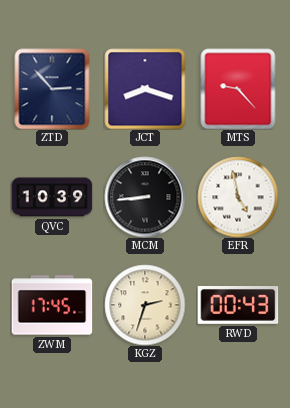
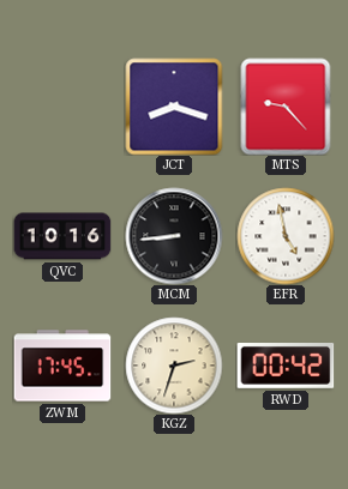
ZTD: 2:53 -> none
QVC: 10:39 -> 10:16
RWD: 00:43 -> 00:42
